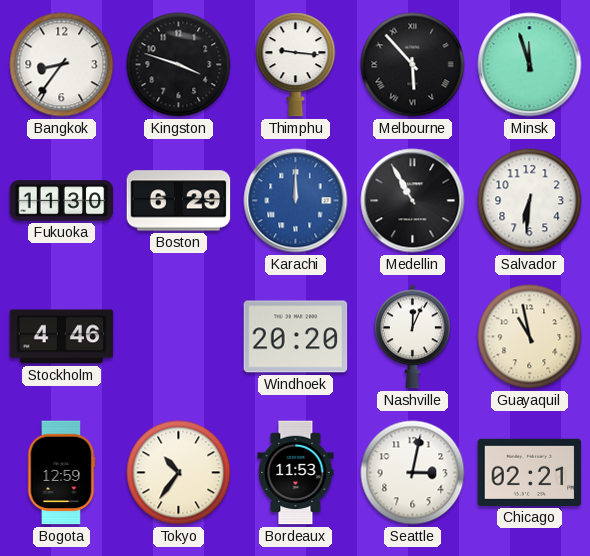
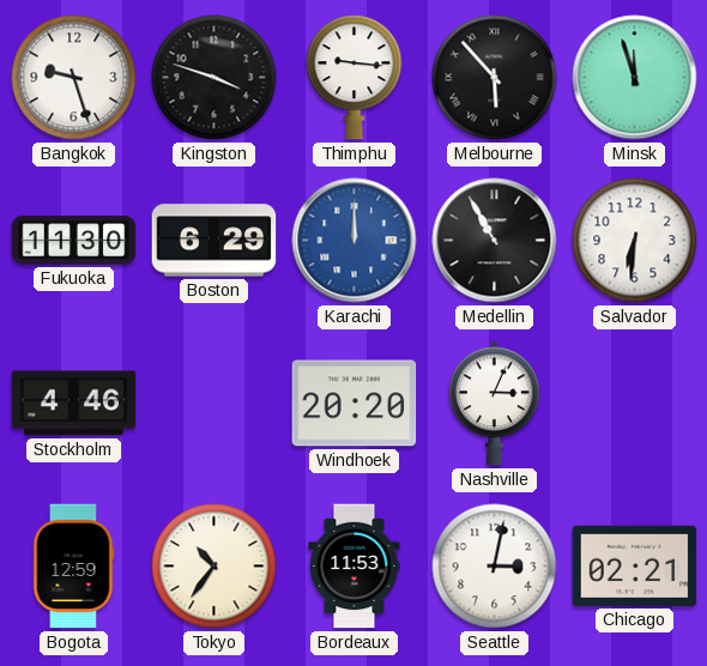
Bangkok: 8:36 -> 9:27
Nashville: 12:04 -> 3:04
Guayaquil: 10:58 -> none
